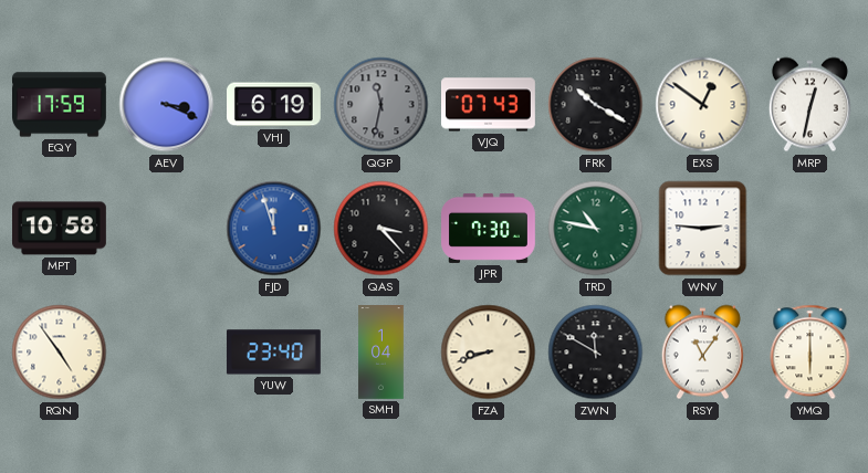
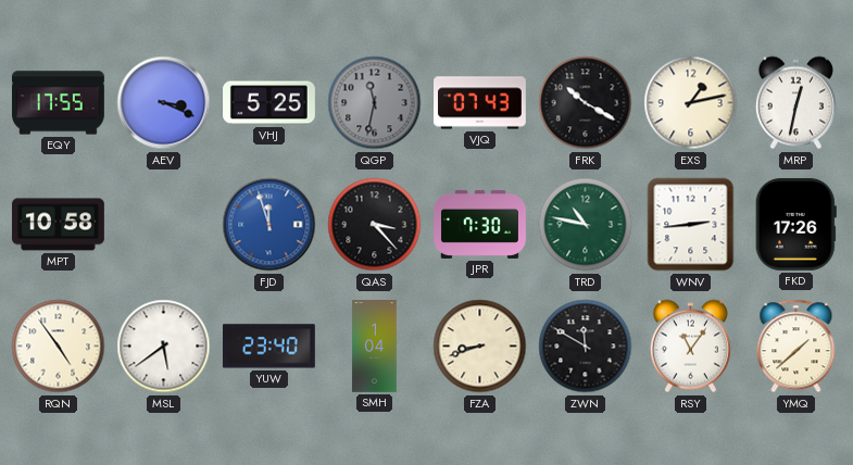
EQY: 17:59 -> 17:55
VHJ: 6:19 -> 5:25
EXS: 12:51 -> 1:13
WNV: 2:46 -> 2:44
FKD: none -> 17:26
MSL: none -> 5:39
YMQ: 6:00 -> 1:38
